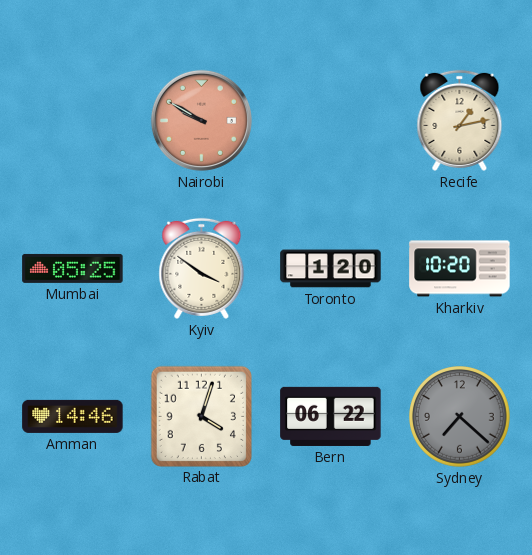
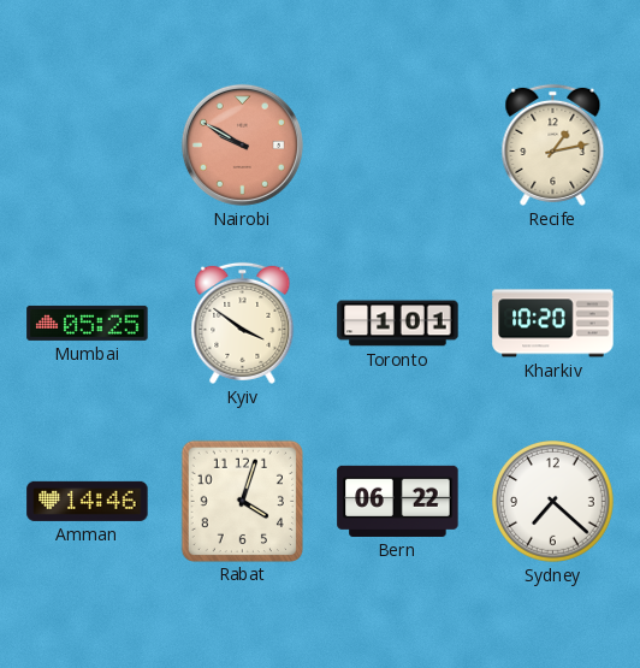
Toronto: 1:20 -> 1:01
Sydney dial: grey -> white
